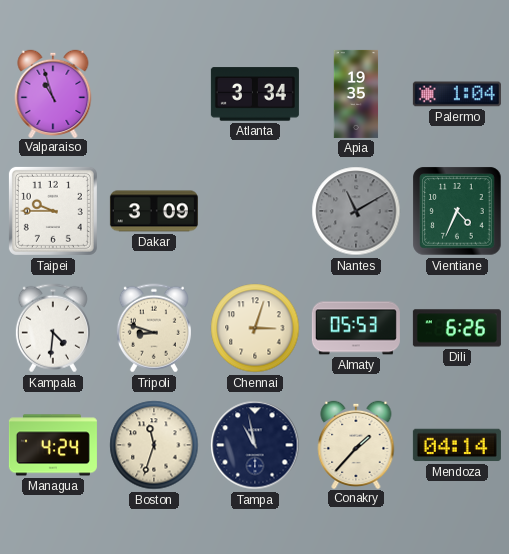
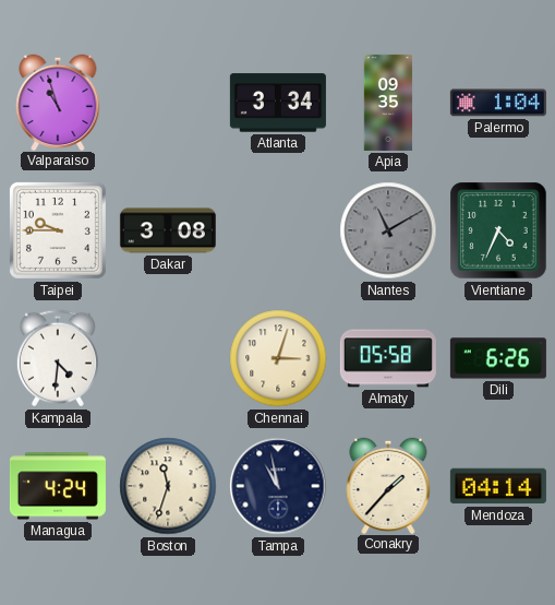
Apia: 19:35 -> 09:35
Dakar: 3:09 -> 3:08
Tripoli: 8:48 -> none
Almaty: 05:53 -> 05:58
